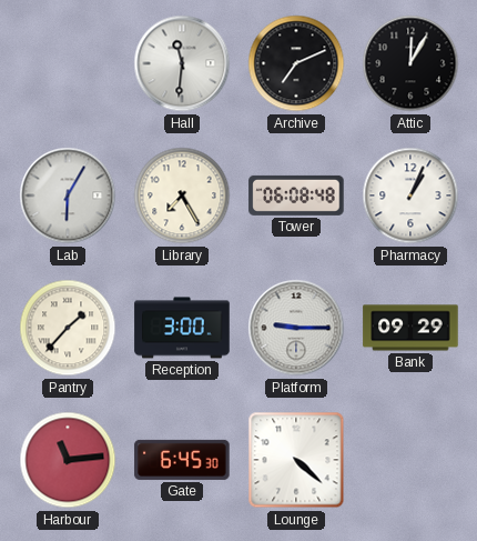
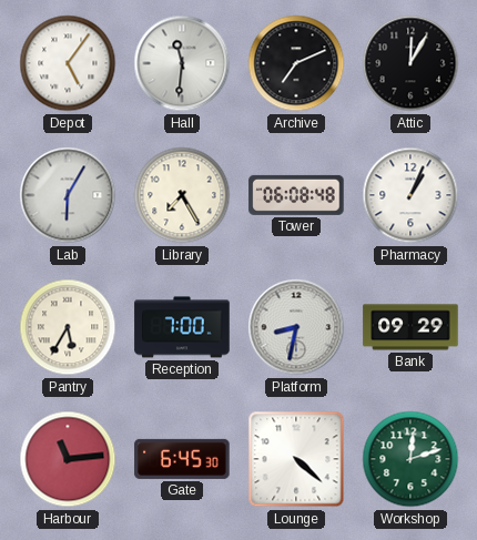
Depot: none -> 5:06
Pantry: 1:37 -> 5:35
Reception: 3:00 -> 7:00
Platform: 9:15 -> 8:32
Workshop: none -> 12:12
